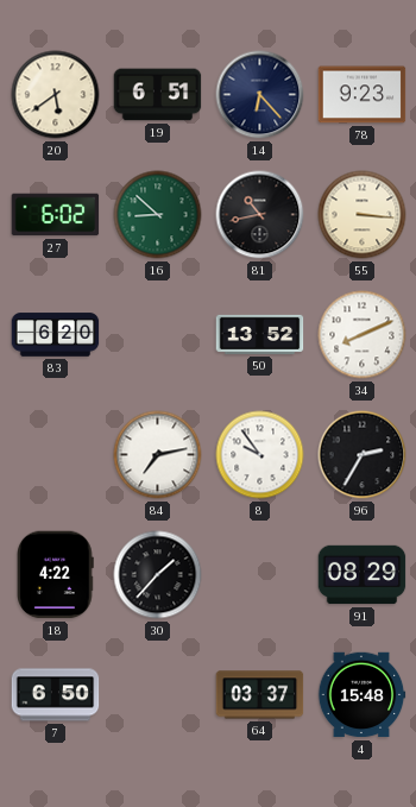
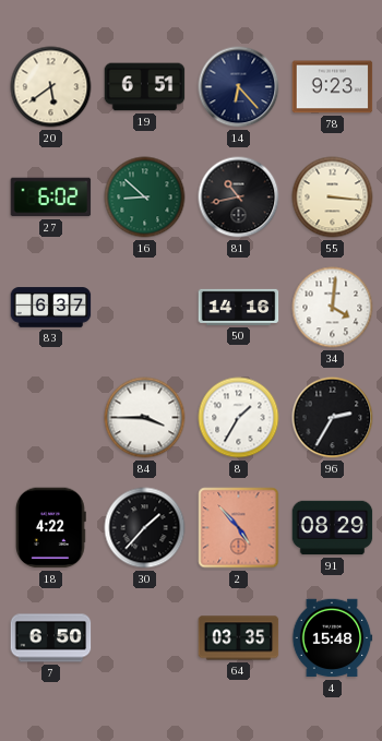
83: 6:20 -> 6:37
50: 13:52 -> 14:16
34: 8:11 -> 4:01
84: 7:13 -> 3:45
8: 9:54 -> 1:35
2: none -> 4:53
64: 03:37 -> 03:35
